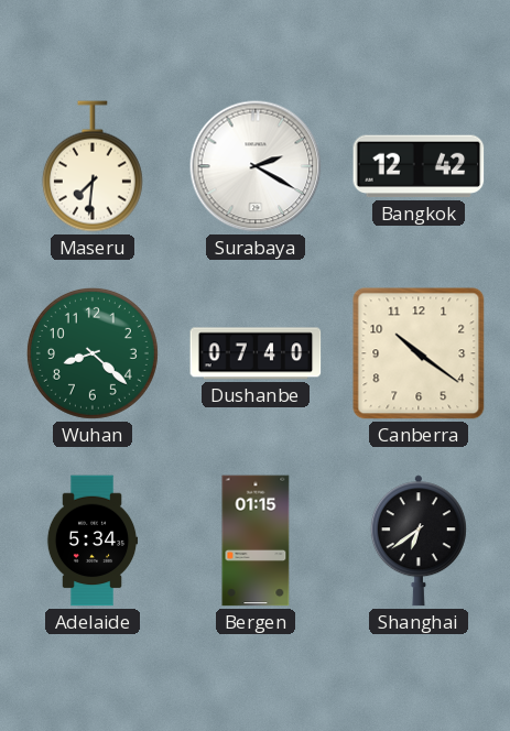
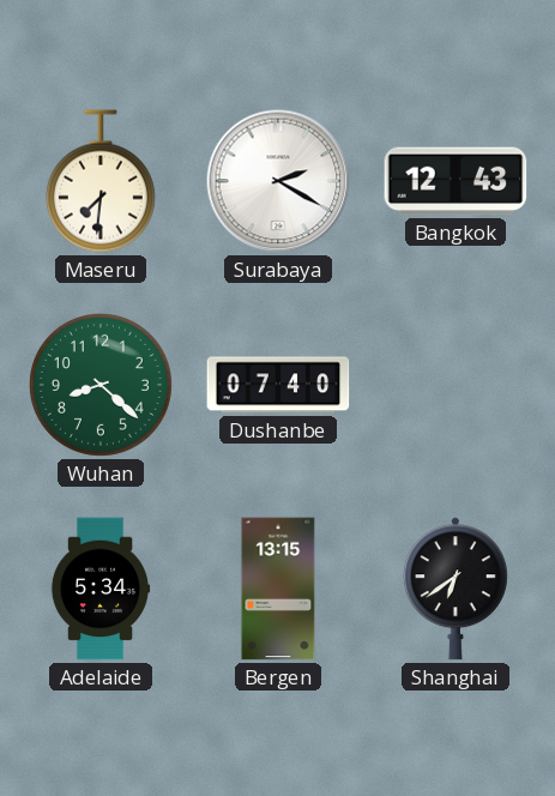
Bangkok: 12:42 -> 12:43
Canberra: 10:21 -> none
Bergen: 01:15 -> 13:15
